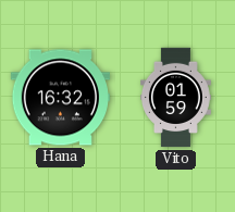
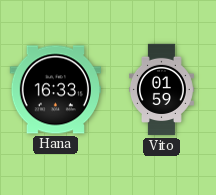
Hana: 16:32 -> 16:33
